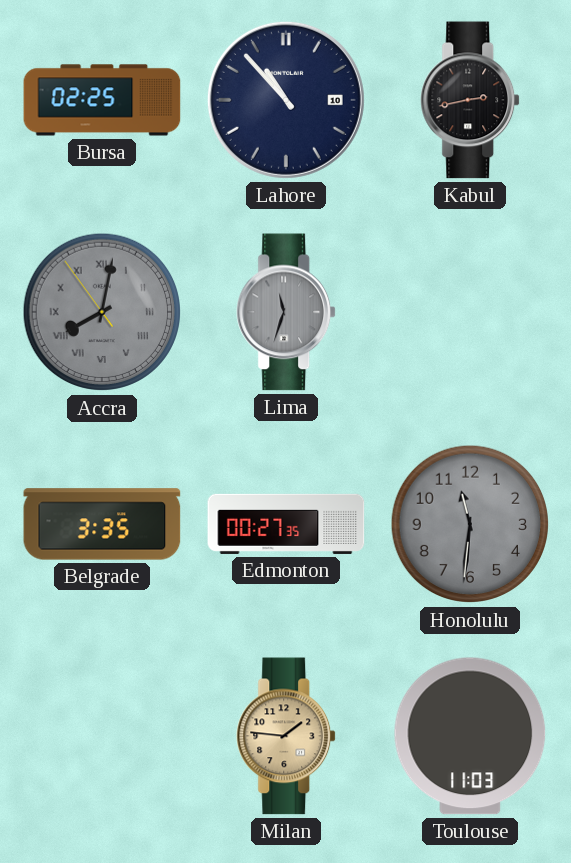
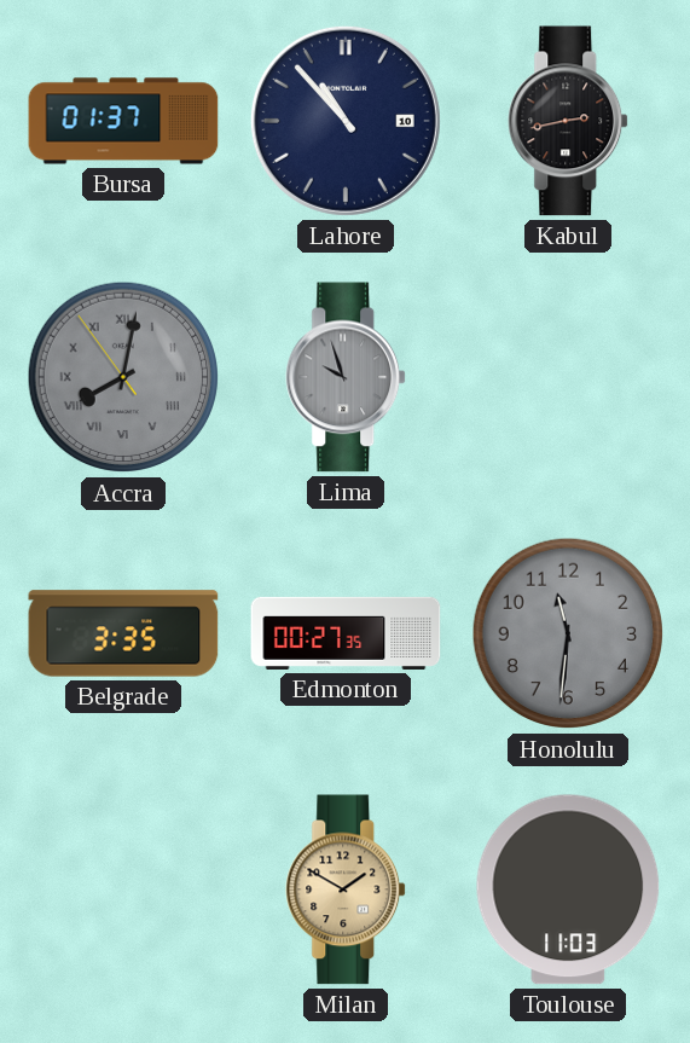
Bursa: 02:25 -> 01:37
Lima: 11:33 -> 9:57
Milan: 1:46 -> 1:50
